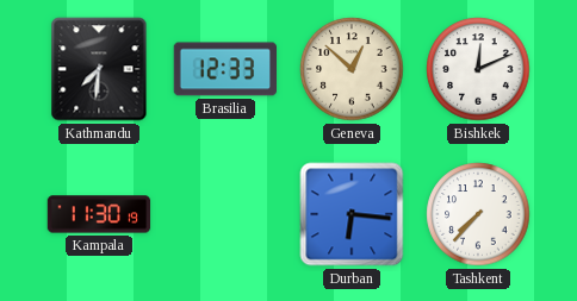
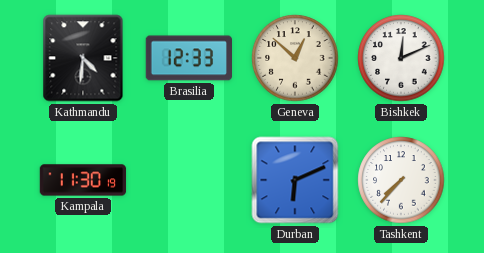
Kathmandu: 7:31 -> 4:31
Durban: 6:16 -> 6:11
